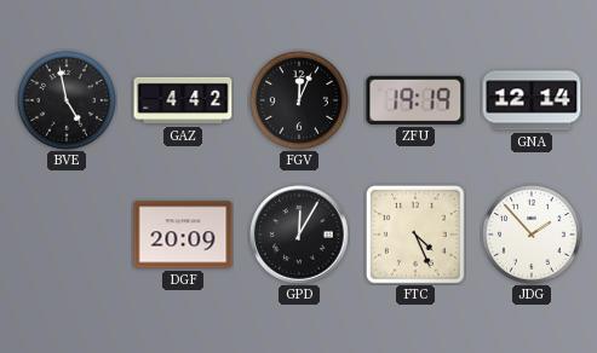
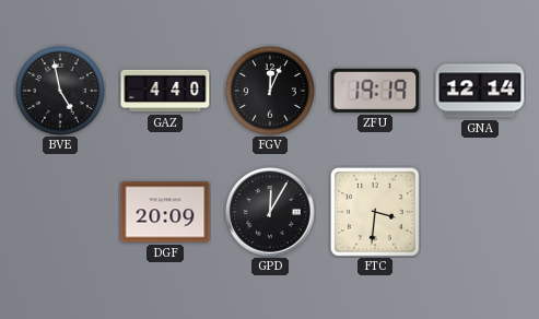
GAZ: 4:42 -> 4:40
FTC: 4:26 -> 3:31
JDG: 1:53 -> none
